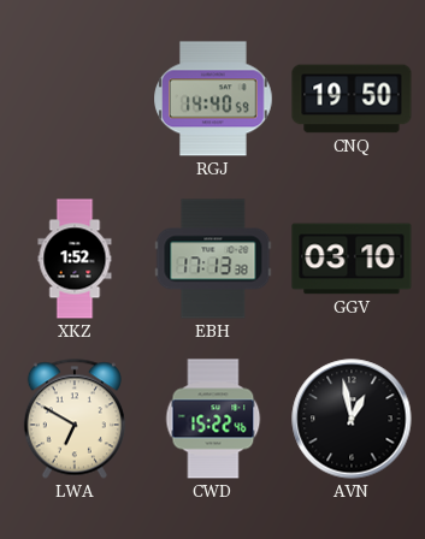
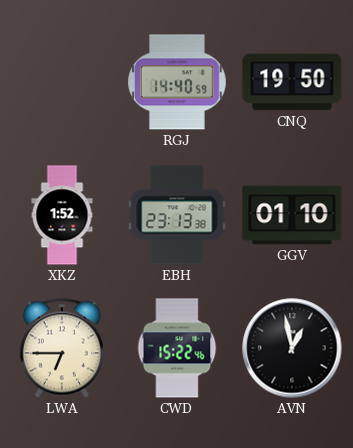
EBH: 17:13 -> 23:13
GGV: 03:10 -> 01:10
LWA: 6:50 -> 6:45
